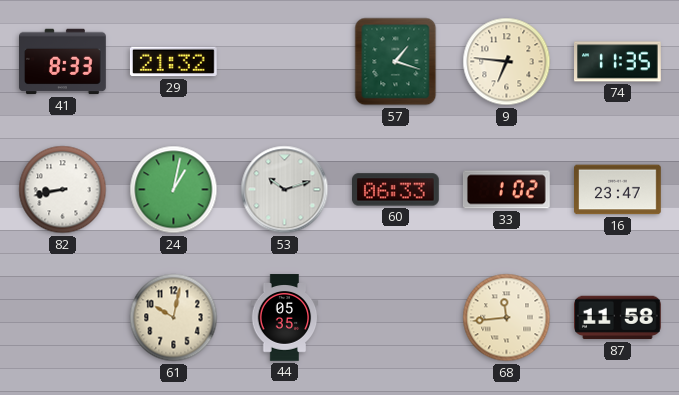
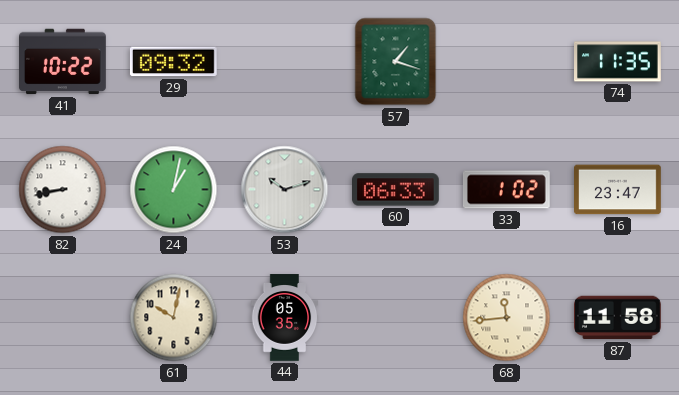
41: 8:33 -> 10:22
29: 21:32 -> 09:32
9: 6:46 -> none
